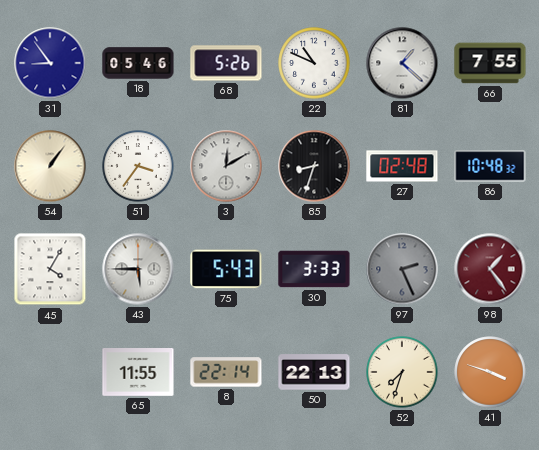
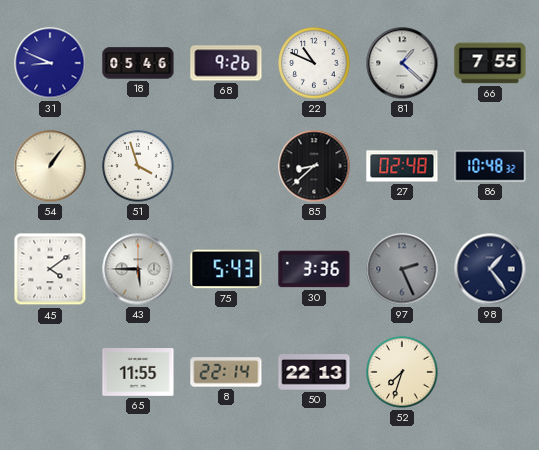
31: 8:54 -> 8:49
68: 5:26 -> 9:26
51: 3:36 -> 3:57
3: 12:10 -> none
85: 8:33 -> 8:38
45: 4:05 -> 4:09
30: 3:33 -> 3:36
98 dial: burgundy -> navy
41: 3:48 -> none
